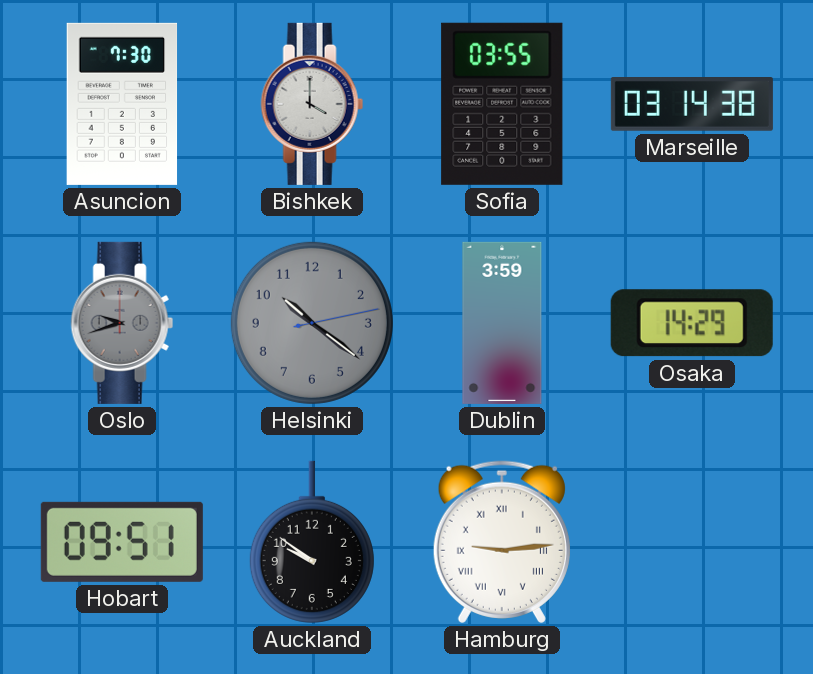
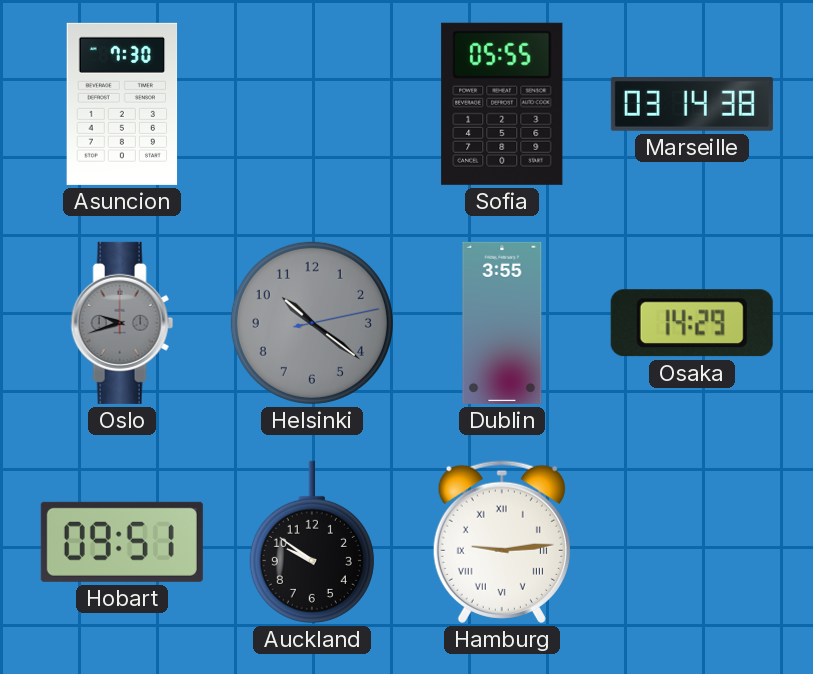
Bishkek: 4:00 -> none
Sofia: 03:55 -> 05:55
Dublin: 3:59 -> 3:55
